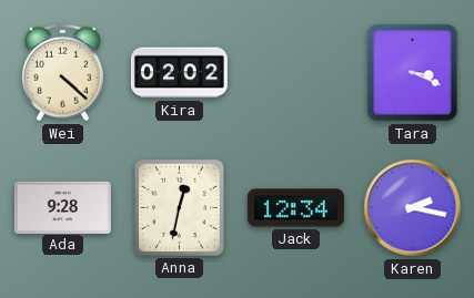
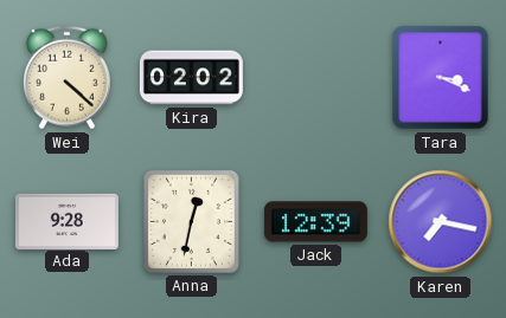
Jack: 12:34 -> 12:39
Karen: 2:17 -> 7:17
